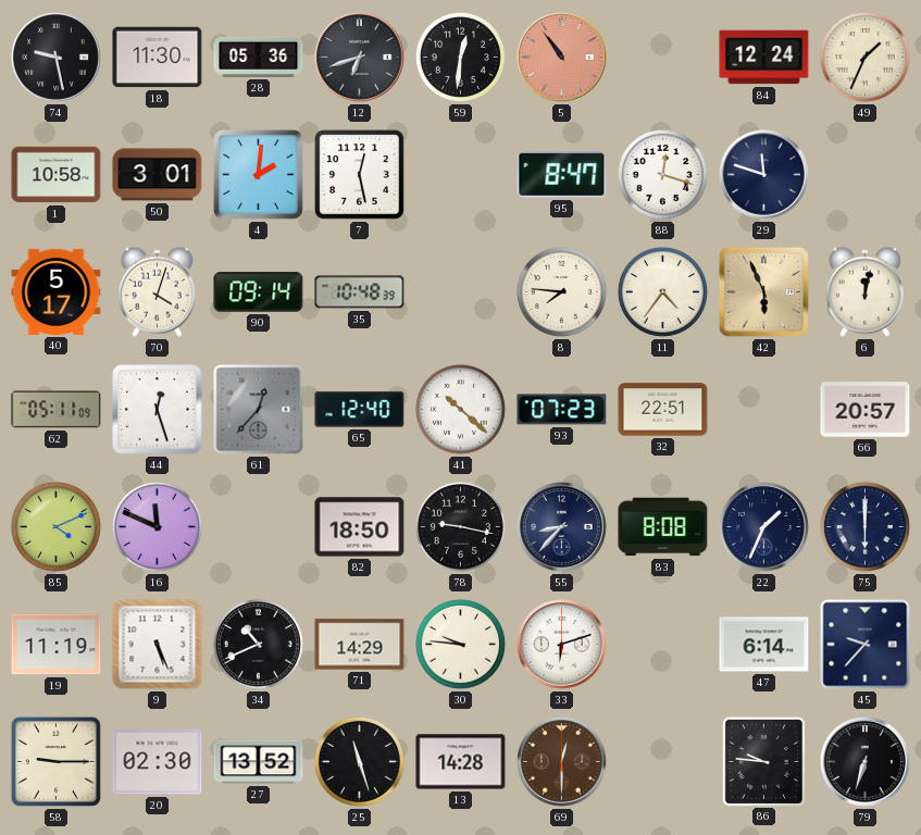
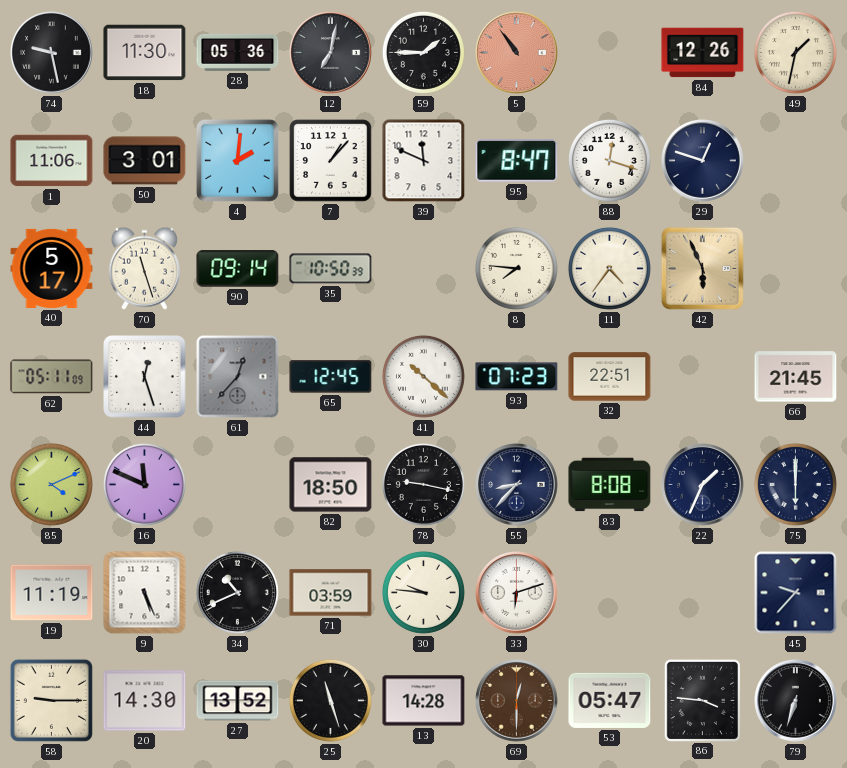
12: 6:42 -> 7:02
59: 12:31 -> 1:45
84: 12:24 -> 12:26
49: 1:34 -> 1:32
1: 10:58 -> 11:06
7: 12:28 -> 1:07
39: none -> 11:49
29: 11:48 -> 12:48
70: 4:03 -> 11:27
35: 10:48 -> 10:50
6: 12:02 -> none
65: 12:40 -> 12:45
66: 20:57 -> 21:45
71: 14:29 -> 03:59
47: 6:14 -> none
20: 02:30 -> 14:30
53: none -> 05:47
86: 9:46 -> 3:46
